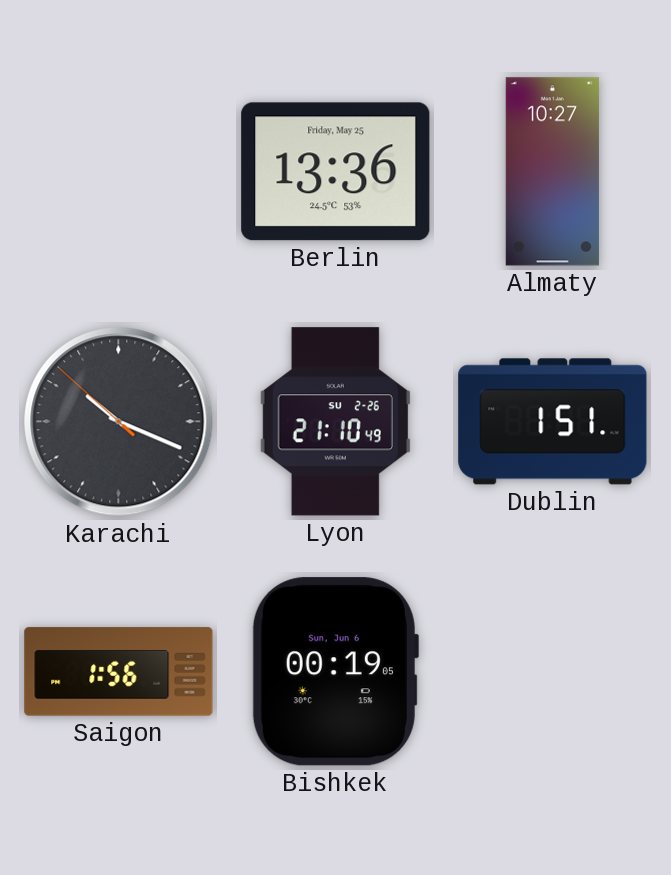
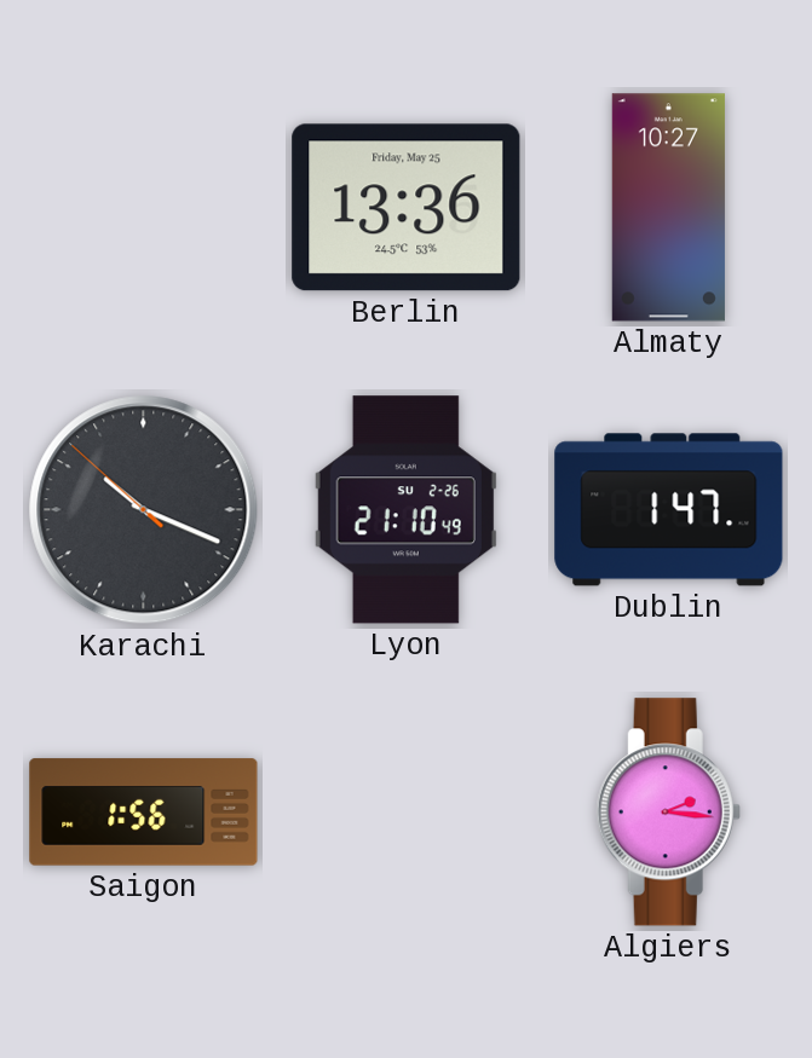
Dublin: 1:51 -> 1:47
Bishkek: 00:19 -> none
Algiers: none -> 2:16
